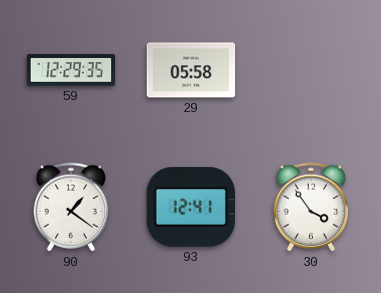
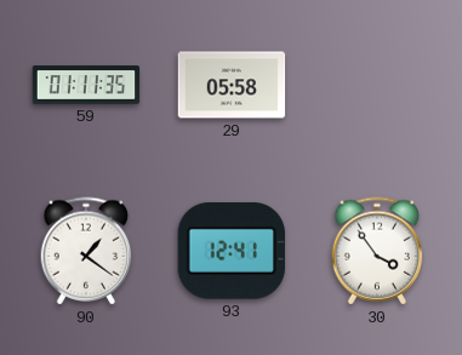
59: 12:29 -> 01:11
